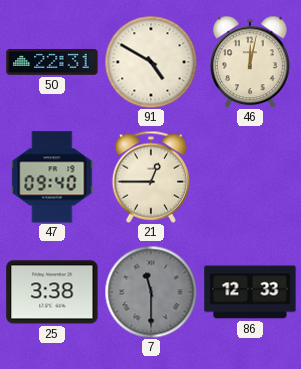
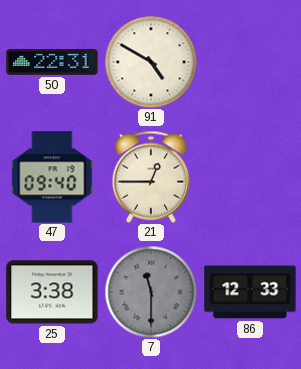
46: 12:02 -> none
